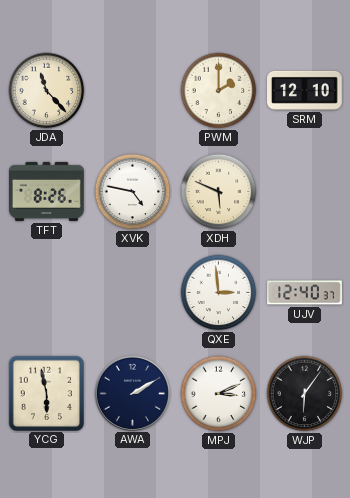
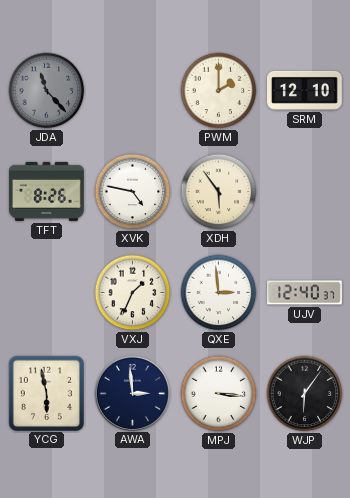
JDA dial: cream -> grey
XDH: 5:49 -> 5:54
VXJ: none -> 1:34
AWA: 2:10 -> 2:59
MPJ: 3:11 -> 3:16
